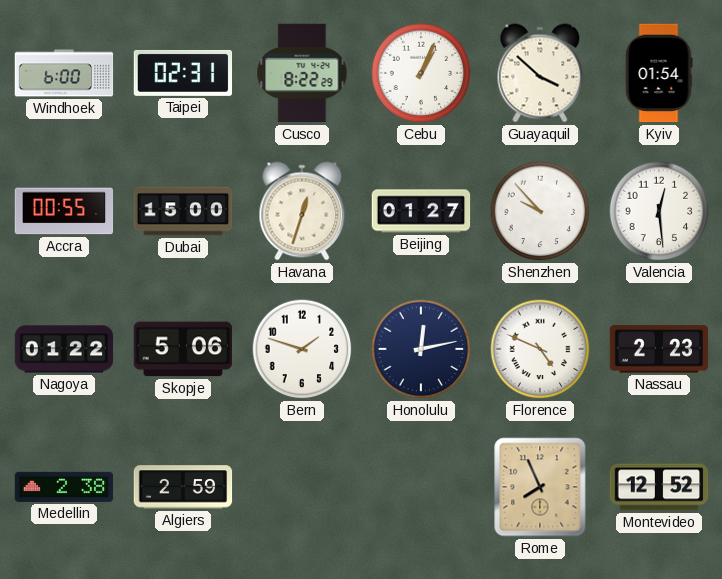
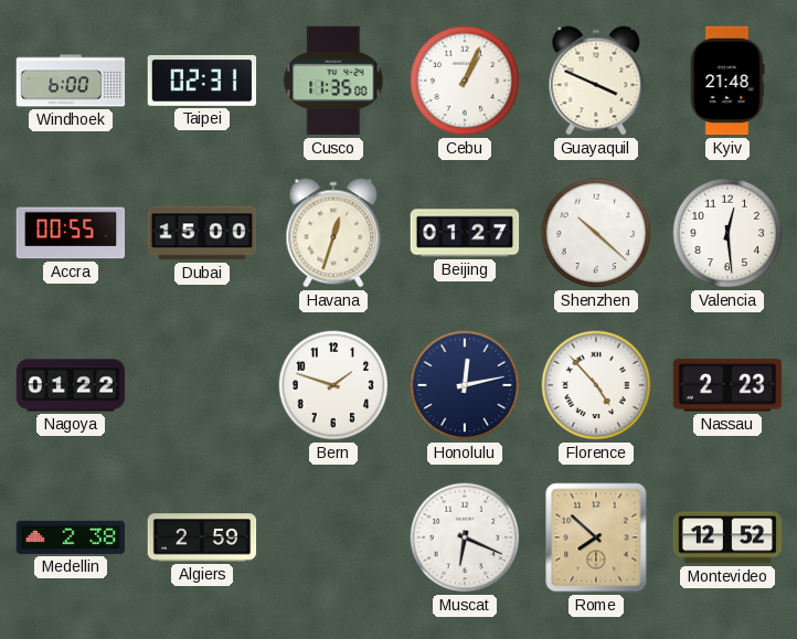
Cusco: 8:22 -> 11:35
Guayaquil: 3:52 -> 3:49
Kyiv: 01:54 -> 21:48
Shenzhen: 9:53 -> 10:22
Skopje: 5:06 -> none
Florence: 4:49 -> 4:53
Muscat: none -> 6:19
Rome: 7:56 -> 7:52
